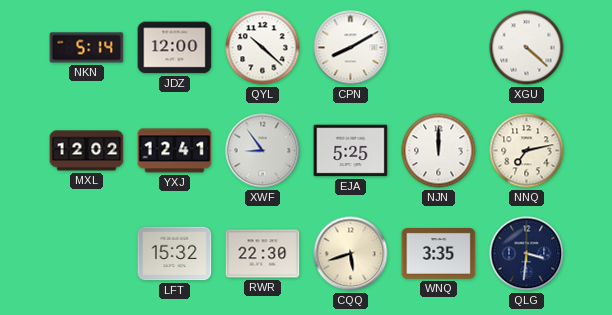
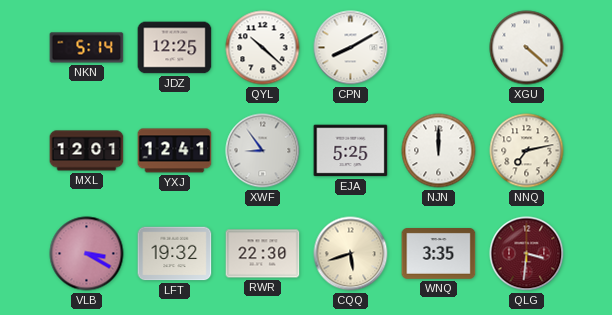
JDZ: 12:00 -> 12:25
MXL: 12:02 -> 12:01
VLB: none -> 3:20
LFT: 15:32 -> 19:32
QLG dial: navy -> burgundy
